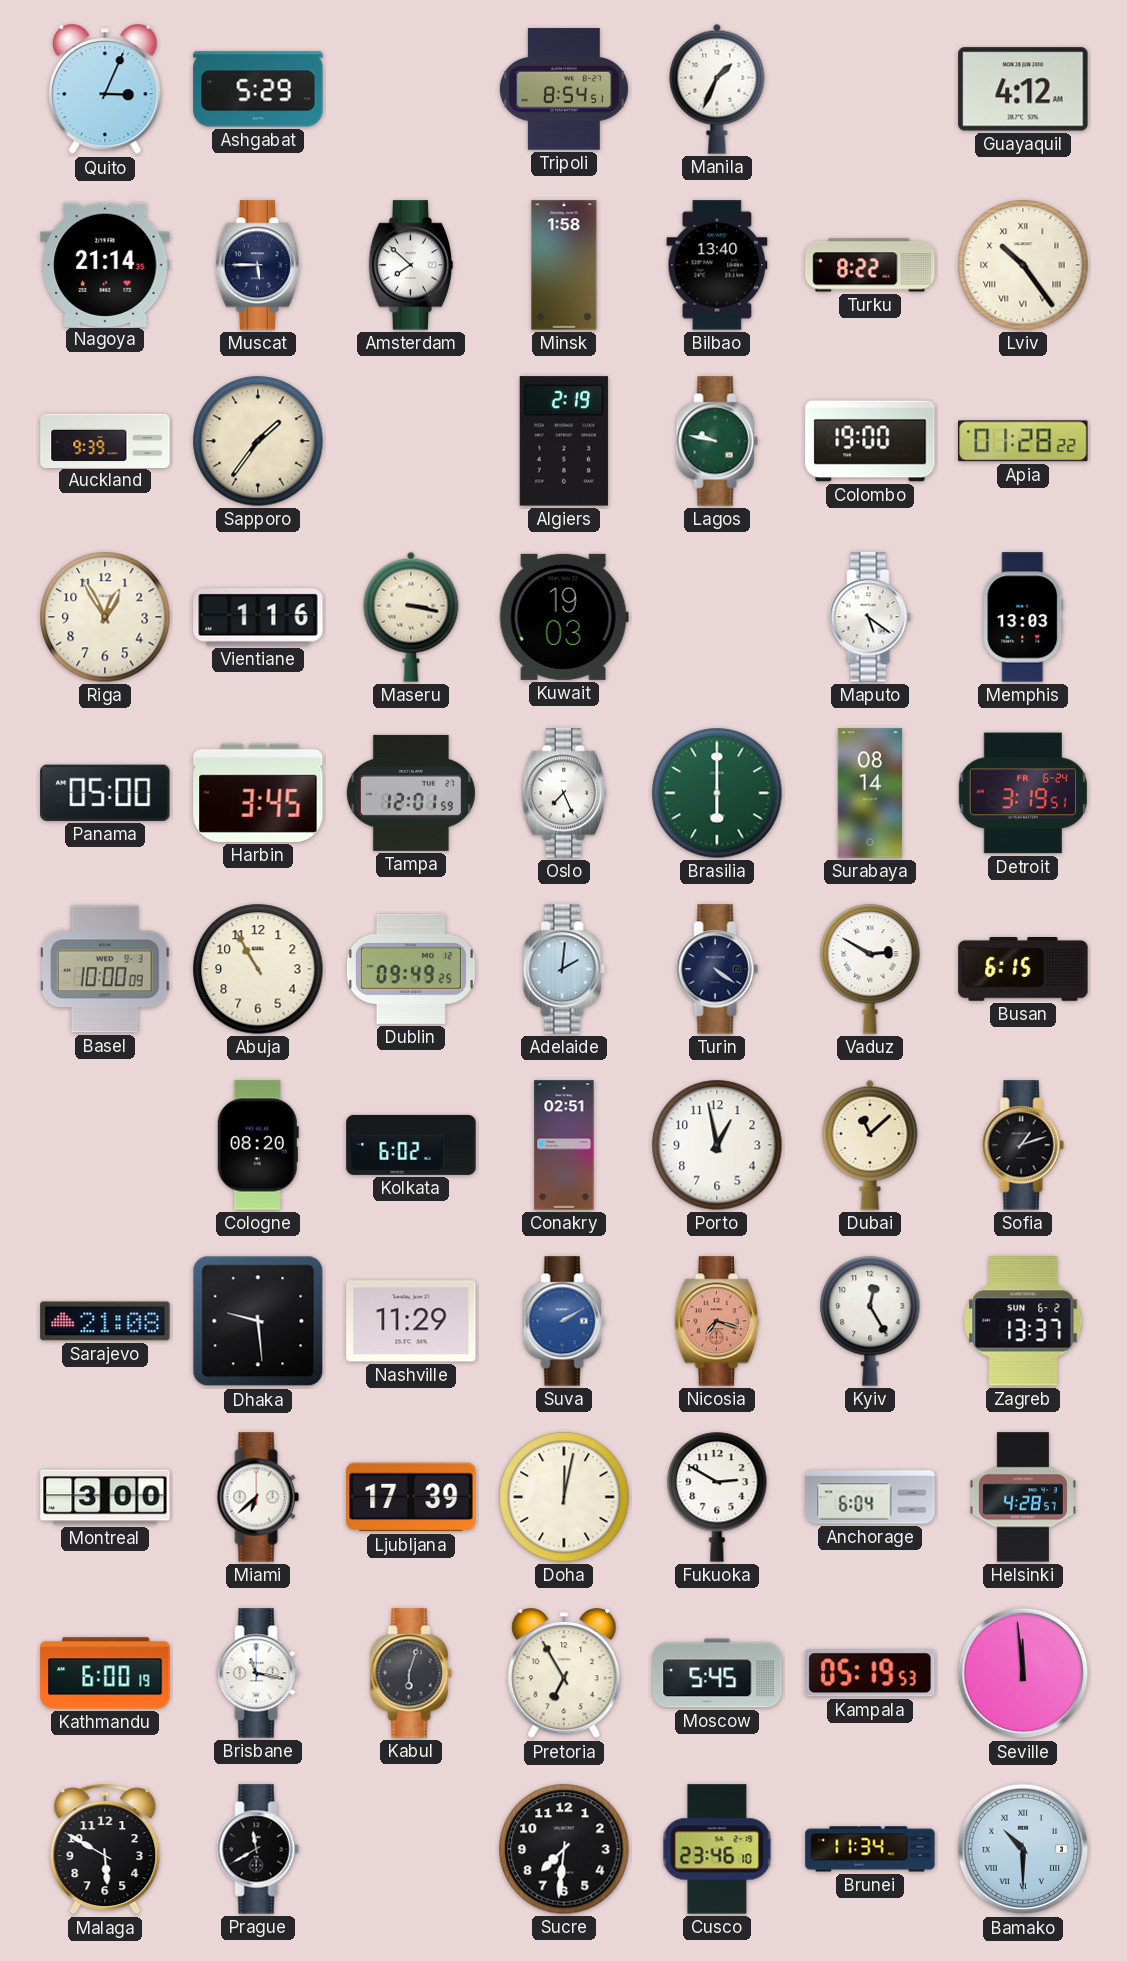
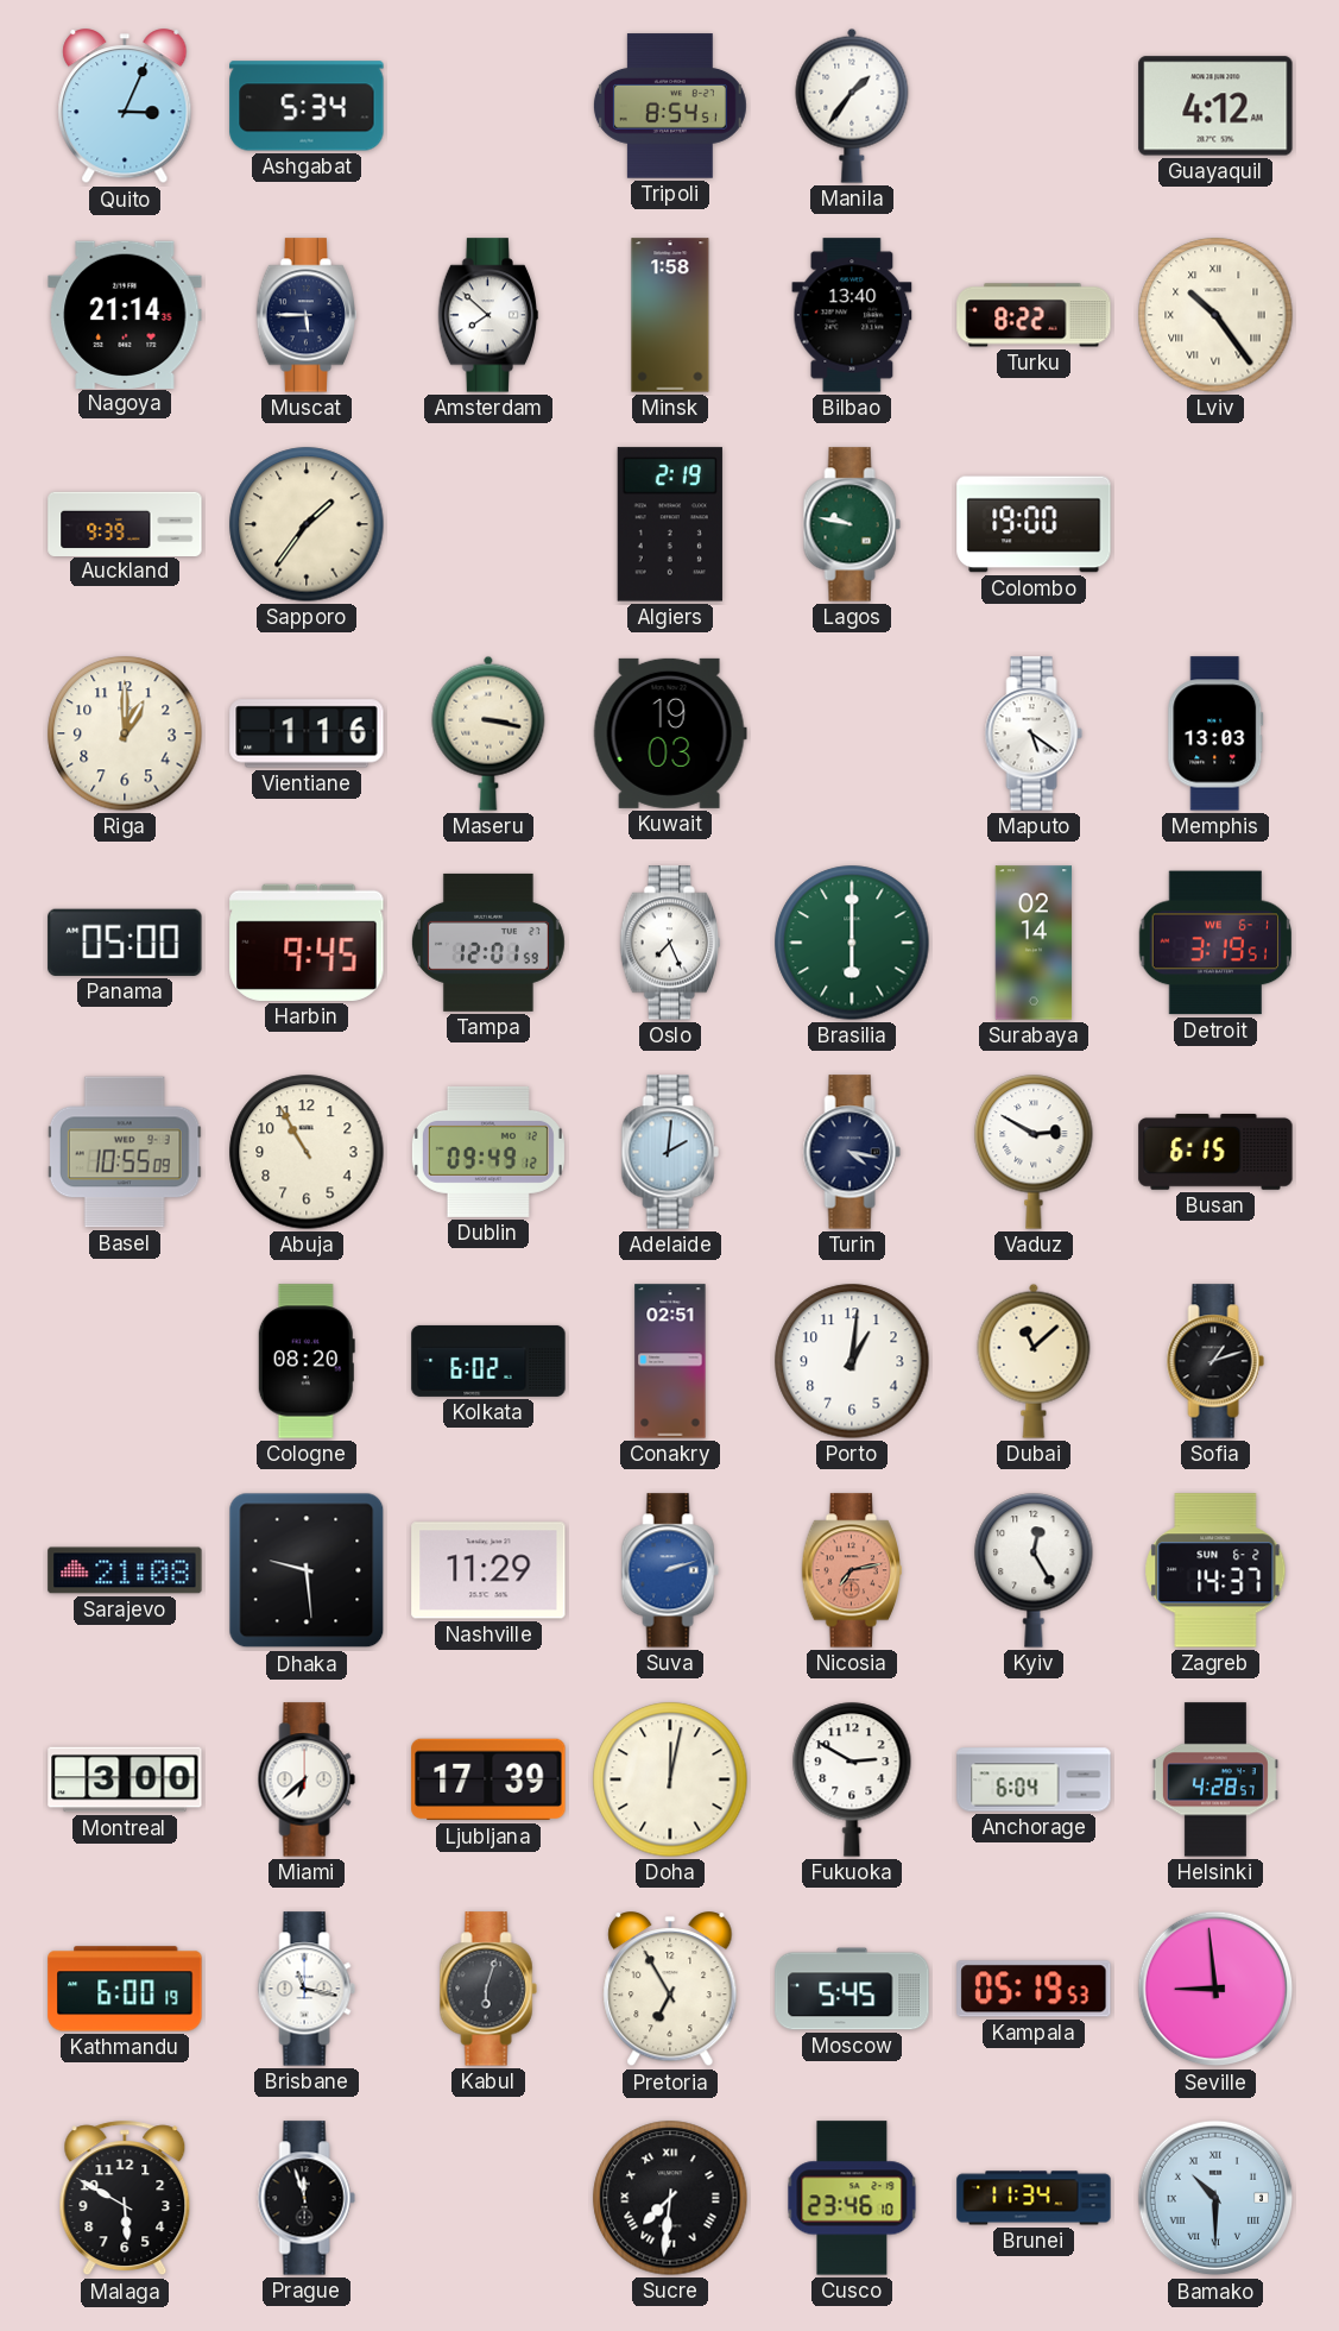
Ashgabat: 5:29 -> 5:34
Manila: 1:34 -> 1:36
Apia: 01:28 -> none
Riga: 12:55 -> 1:00
Harbin: 3:45 -> 9:45
Surabaya: 08:14 -> 02:14
Detroit date: FR 6-24 -> WE 6-1
Basel: 10:00 -> 10:55
Dublin: 09:49:25 -> 09:49:12
Turin: 4:21 -> 4:17
Porto: 12:58 -> 1:01
Suva: 2:10 -> 2:12
Nicosia: 7:18 -> 7:13
Zagreb: 13:37 -> 14:37
Seville: 11:59 -> 8:59
Prague: 11:40 -> 11:57
Sucre numerals: Arabic -> Roman
